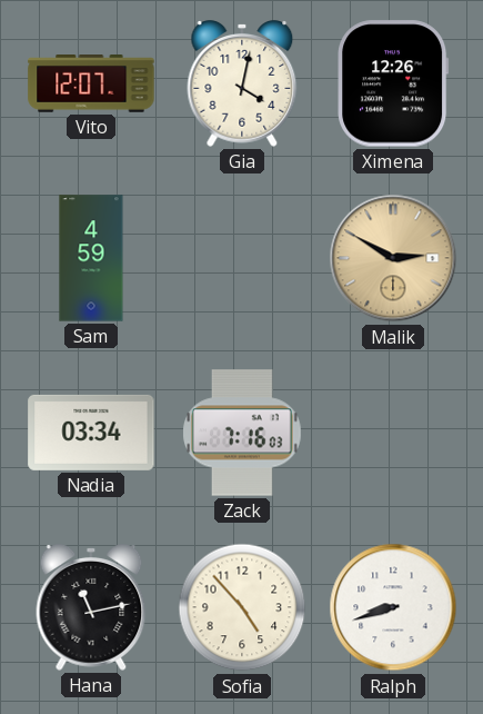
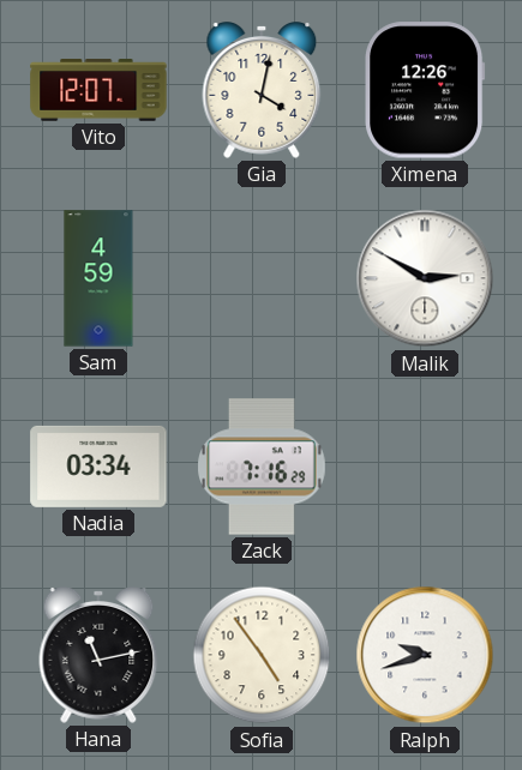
Malik dial: champagne -> white
Zack: 7:16:03 -> 7:16:29
Sofia: 4:53 -> 4:54
Ralph: 8:42 -> 9:42
